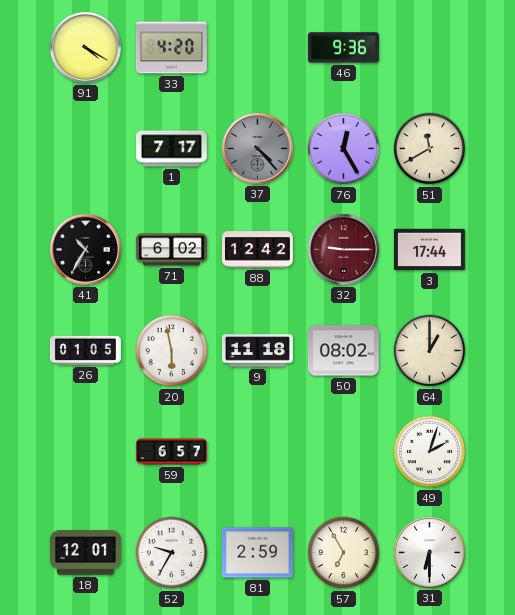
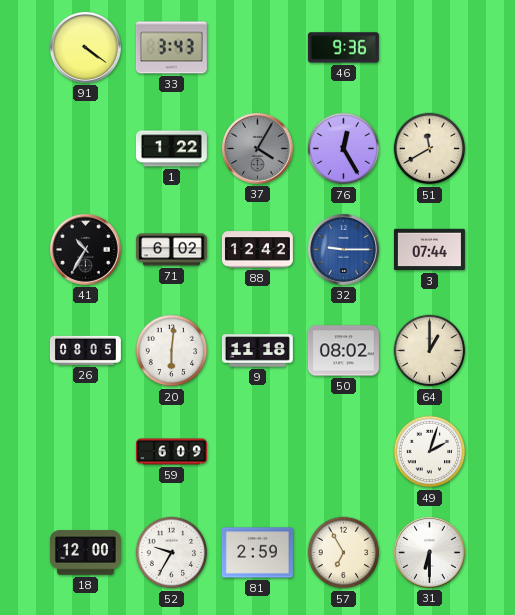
91: 4:20 -> 4:21
33: 4:20 -> 3:43
1: 7:17 -> 1:22
37: 4:23 -> 4:05
32 dial: burgundy -> blue
3: 17:44 -> 07:44
26: 01:05 -> 08:05
20: 5:58 -> 6:01
59: 6:57 -> 6:09
18: 12:01 -> 12:00
